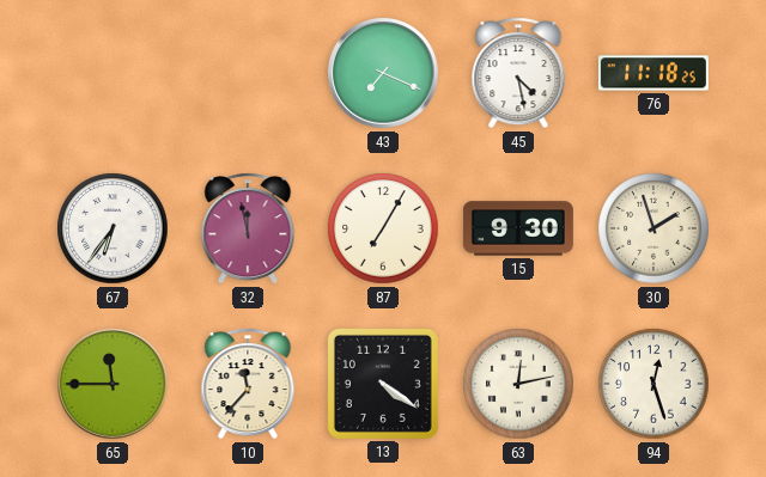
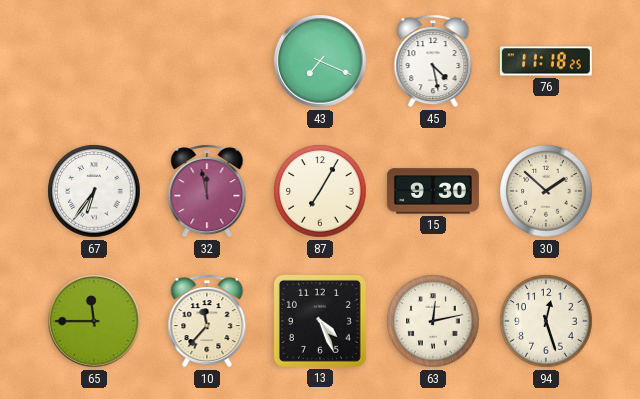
30: 1:57 -> 1:52
13: 4:21 -> 4:26
